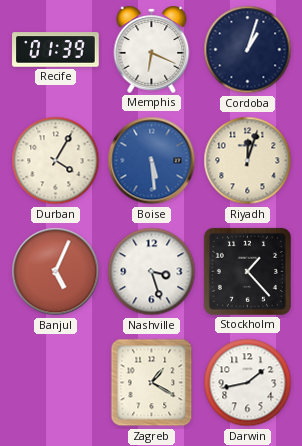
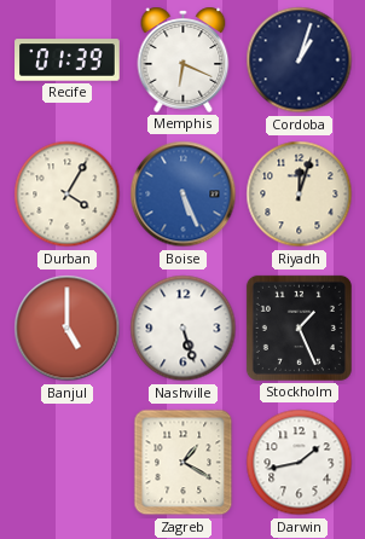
Boise: 5:29 -> 5:26
Banjul: 5:04 -> 5:00
Nashville: 3:27 -> 5:27
Stockholm: 1:23 -> 1:26
